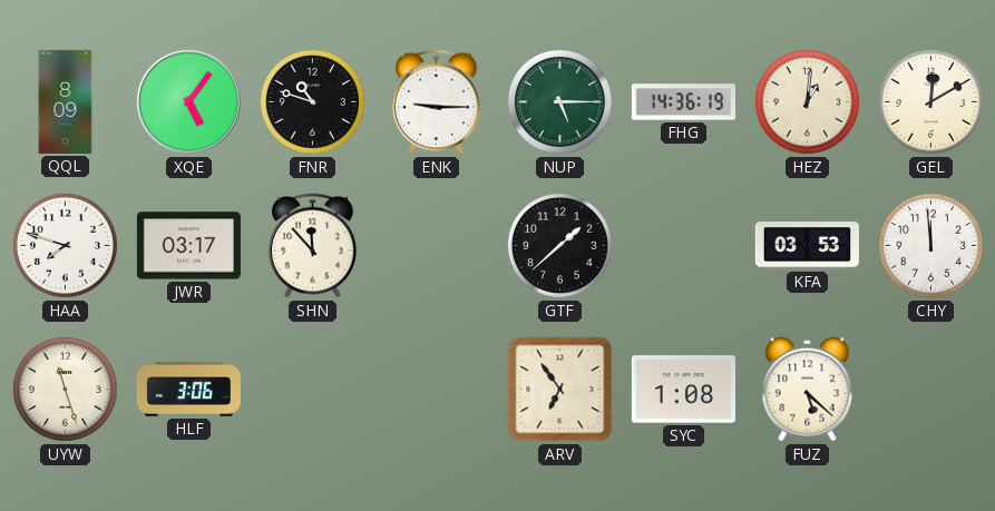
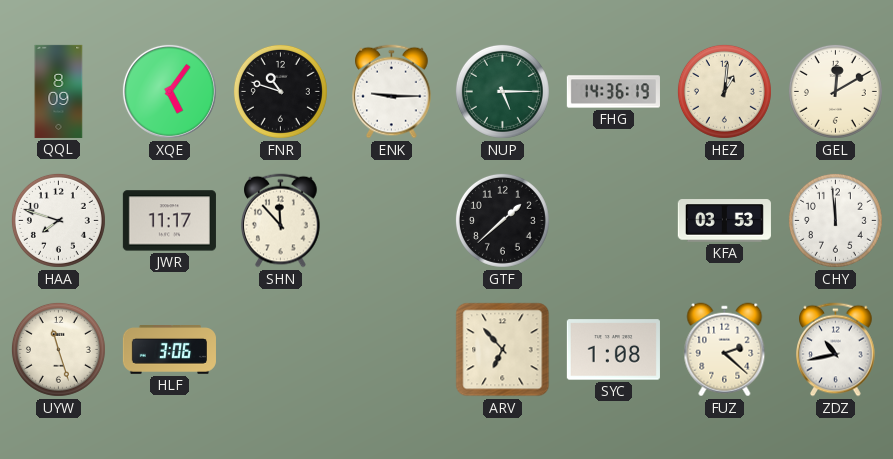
JWR: 03:17 -> 11:17
ARV: 6:54 -> 6:53
FUZ: 5:22 -> 2:22
ZDZ: none -> 10:43
